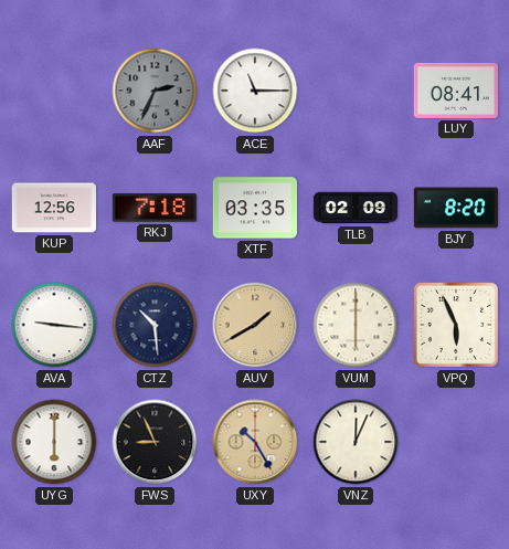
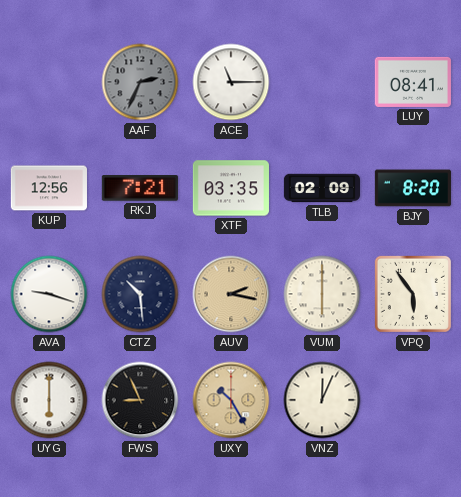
RKJ: 7:18 -> 7:21
AVA: 9:16 -> 9:18
AUV: 1:40 -> 2:17
VPQ: 5:56 -> 5:54
